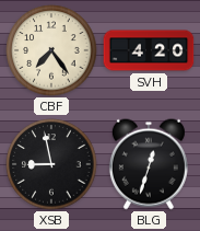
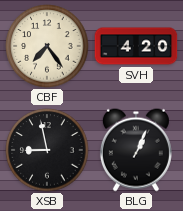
BLG: 12:33 -> 1:04
